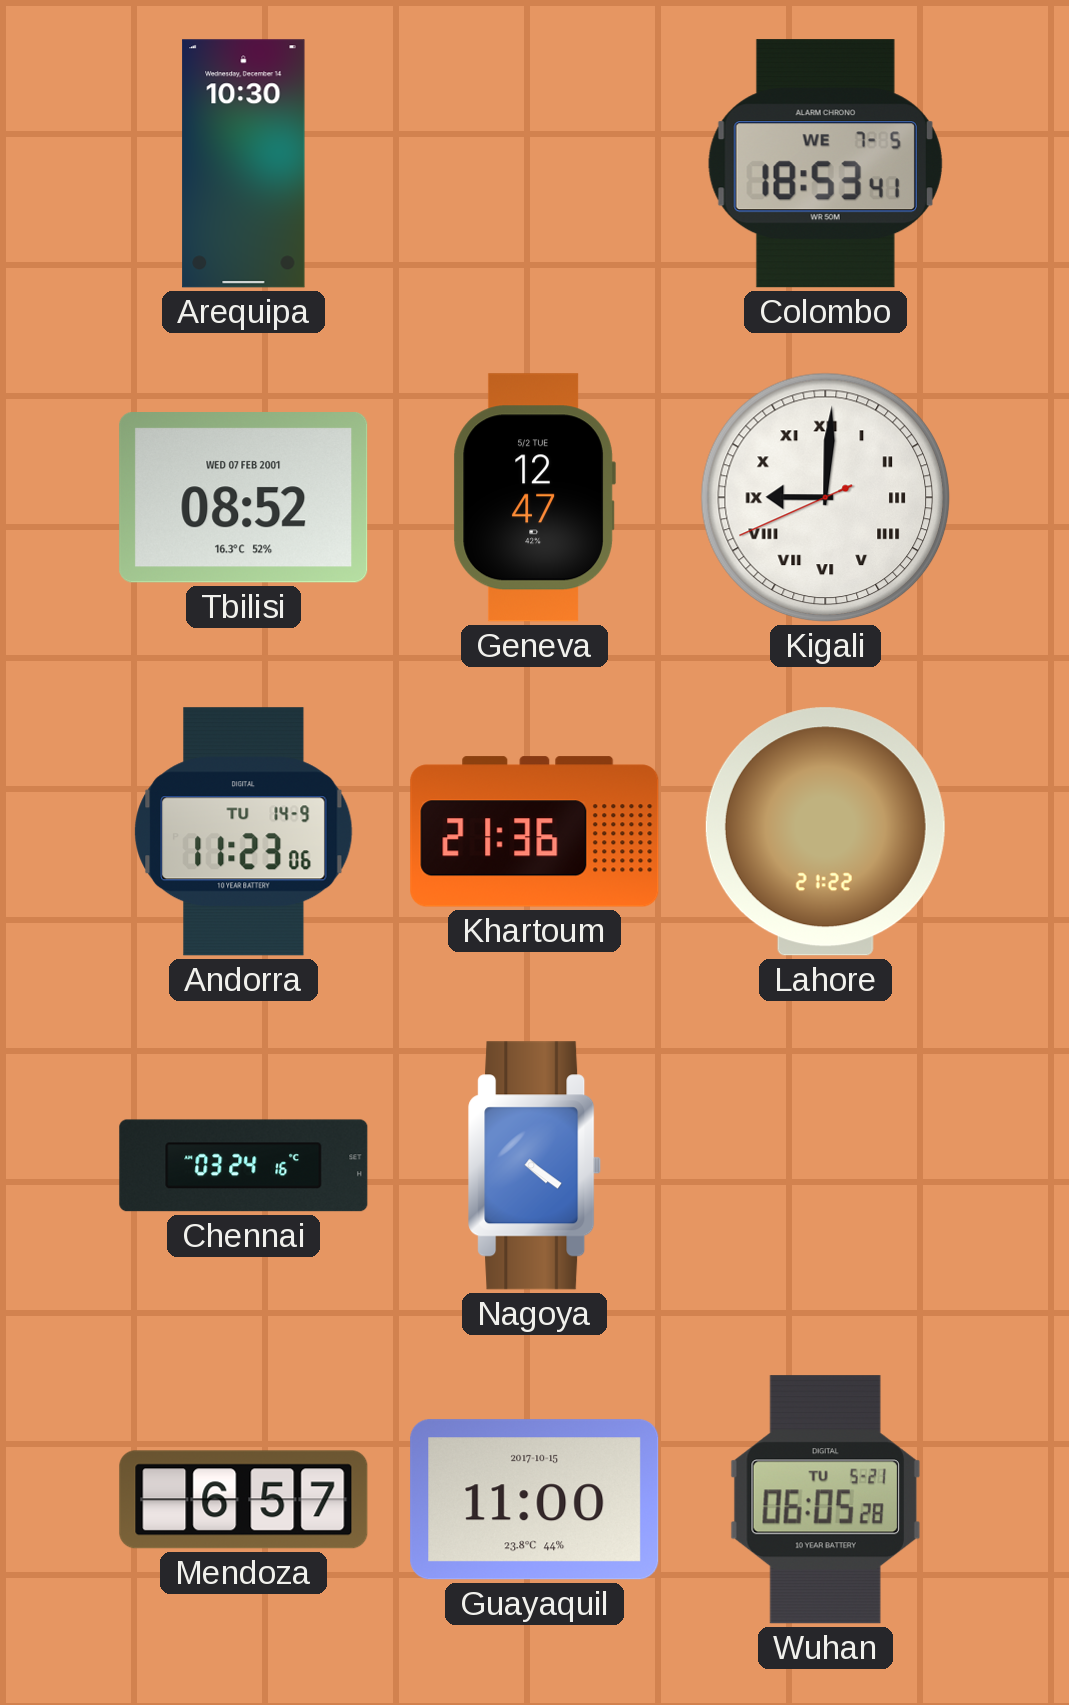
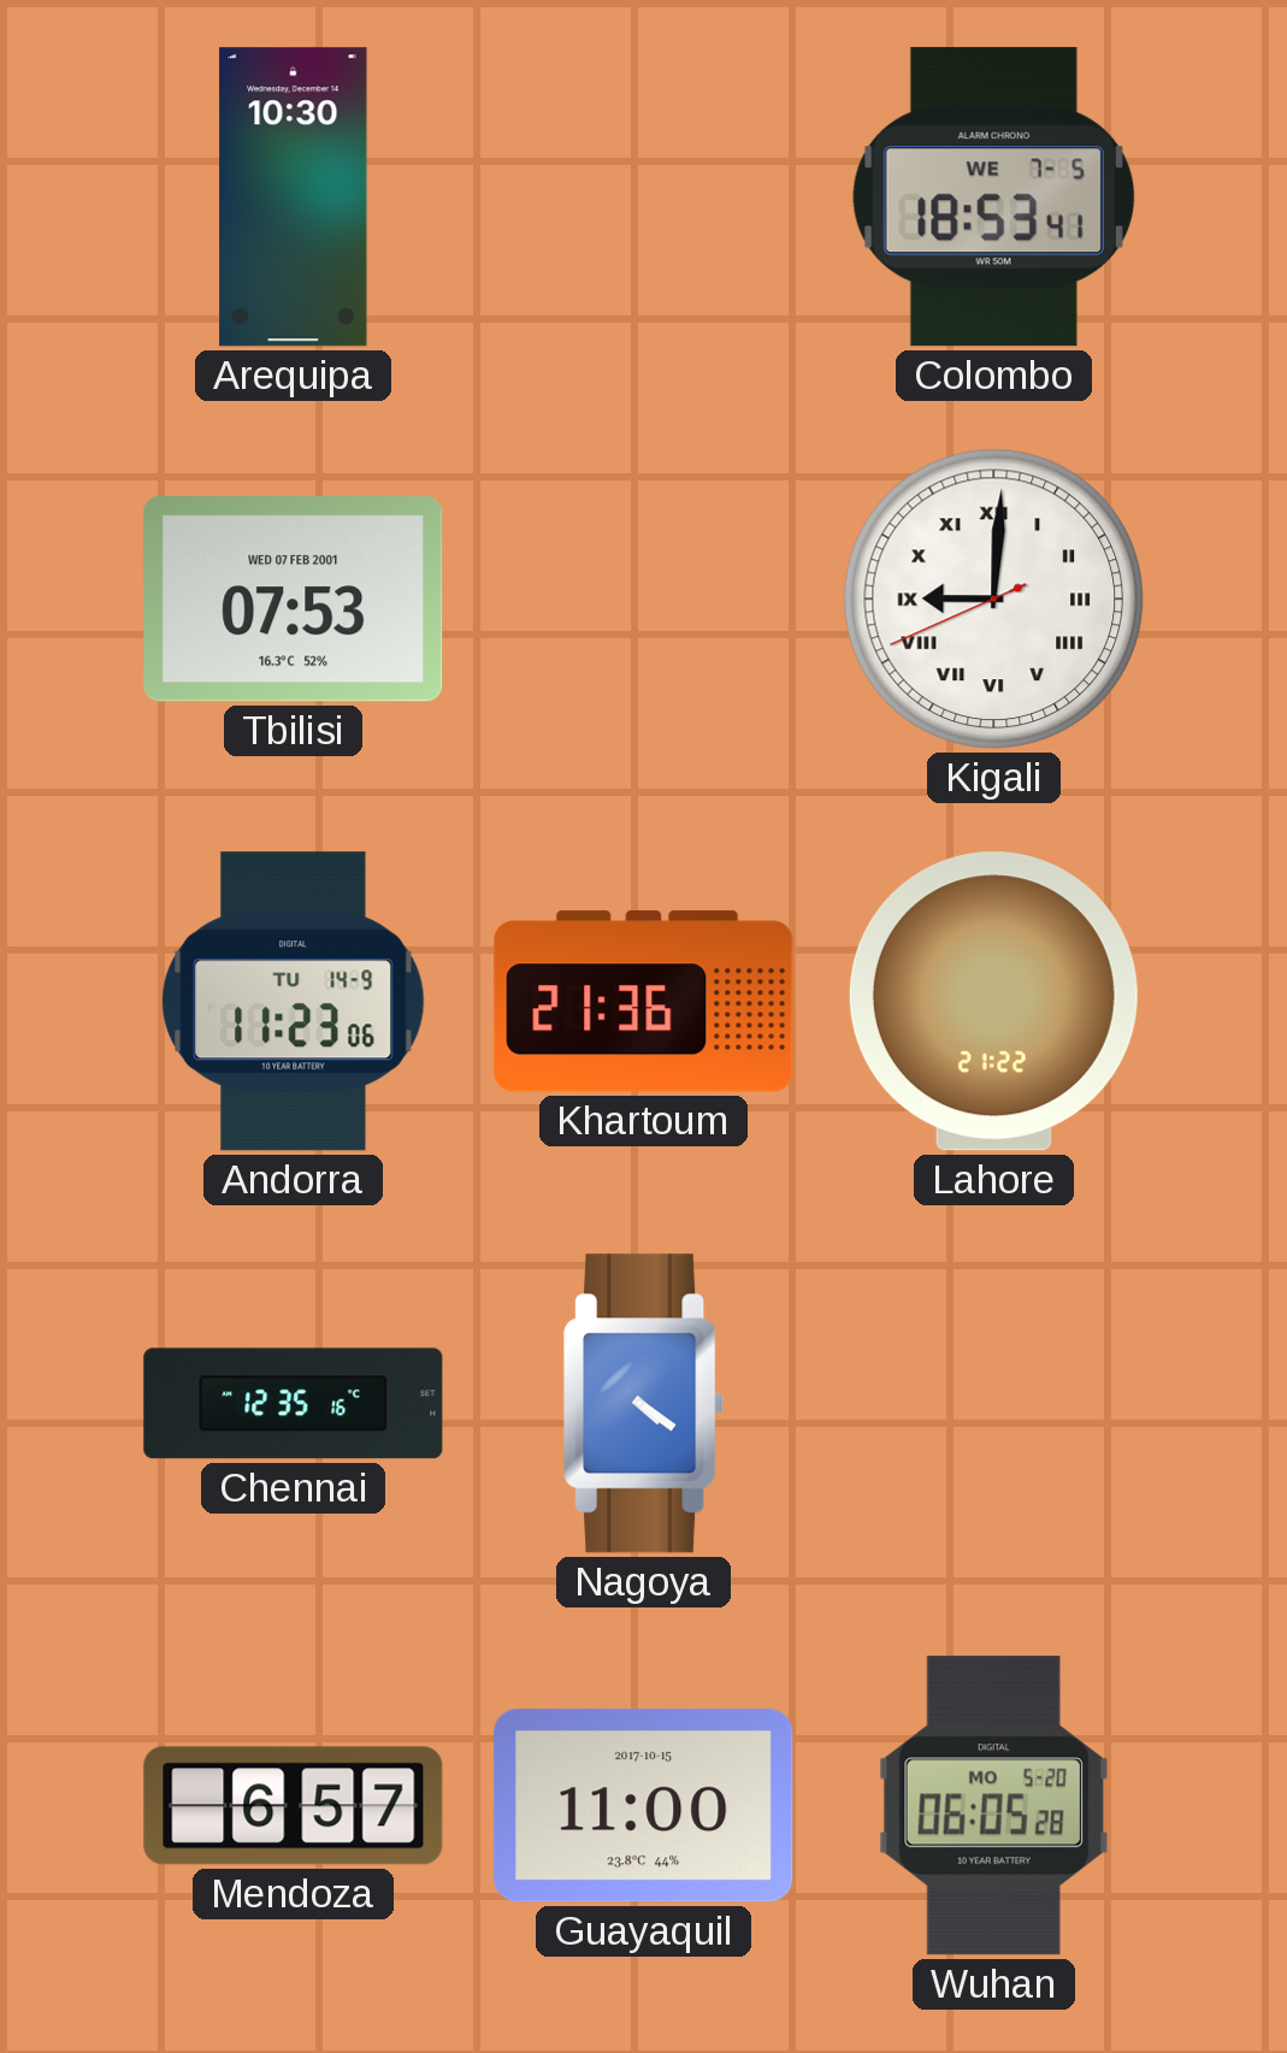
Tbilisi: 08:52 -> 07:53
Geneva: 12:47 -> none
Chennai: 03:24 -> 12:35
Wuhan date: TU 5-21 -> MO 5-20
